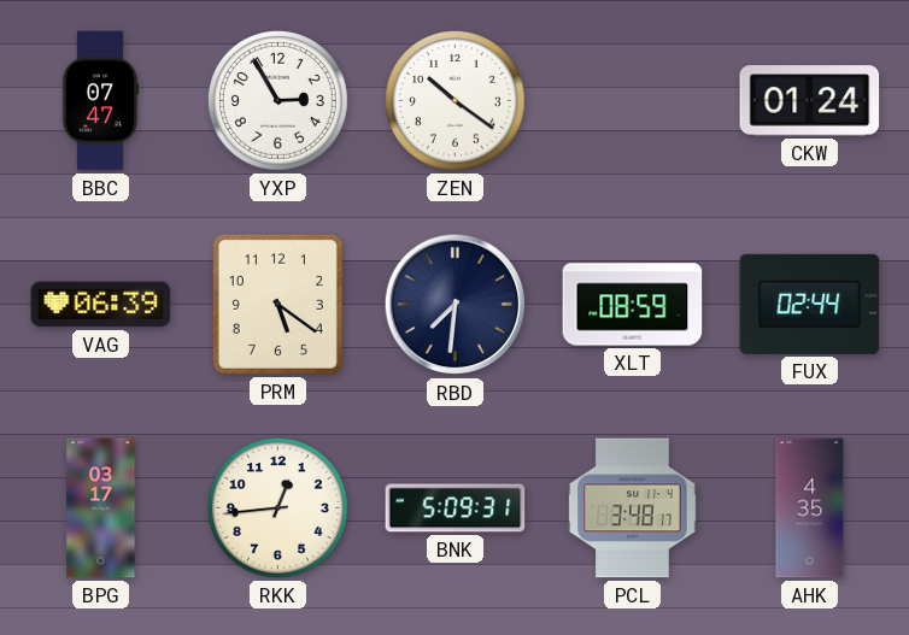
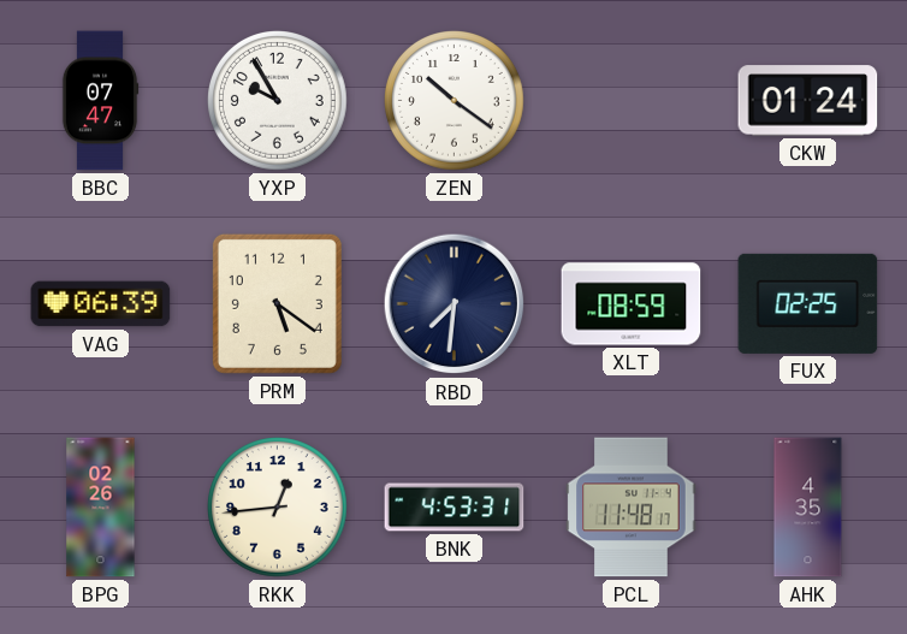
YXP: 2:55 -> 9:55
FUX: 02:44 -> 02:25
BPG: 03:17 -> 02:26
BNK: 5:09 -> 4:53
PCL: 3:48 -> 11:48
